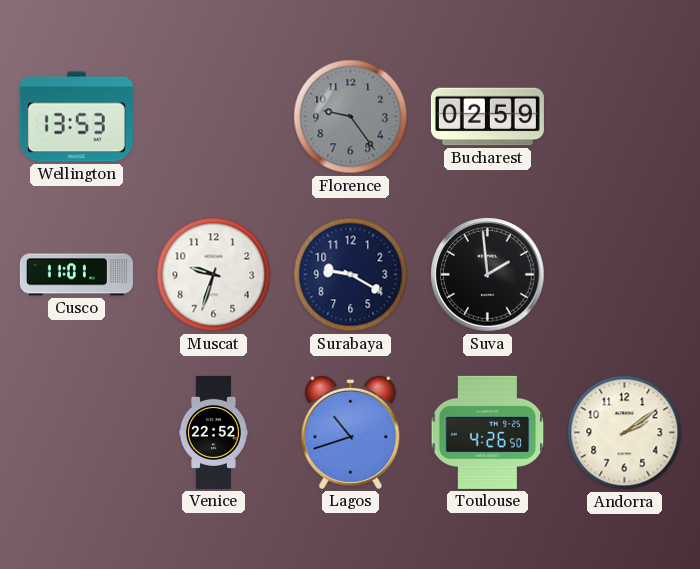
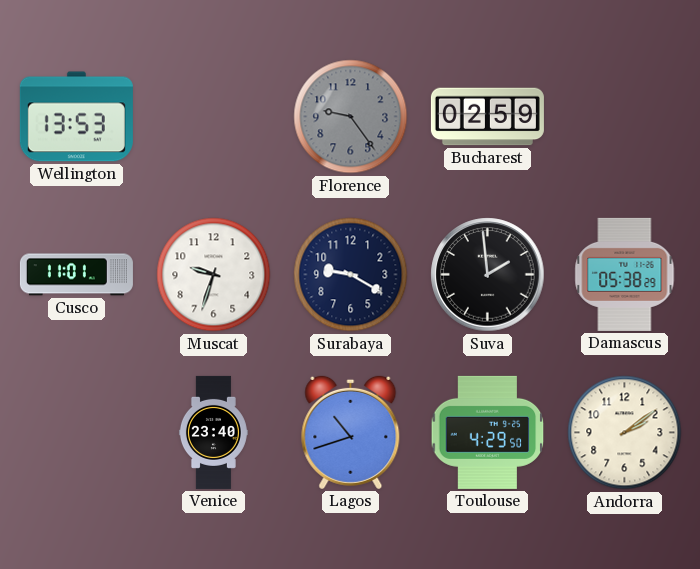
Damascus: none -> 05:38
Venice: 22:52 -> 23:40
Toulouse: 4:26 -> 4:29
